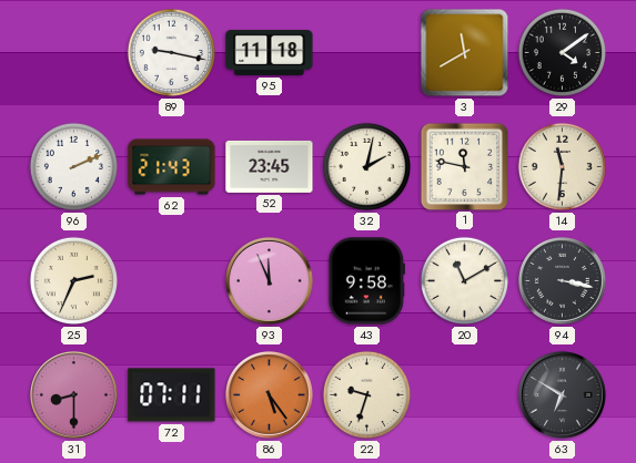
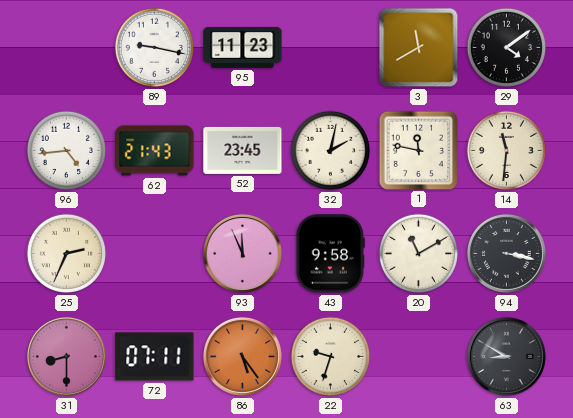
95: 11:18 -> 11:23
96: 2:11 -> 4:44
63: 6:50 -> 8:50
